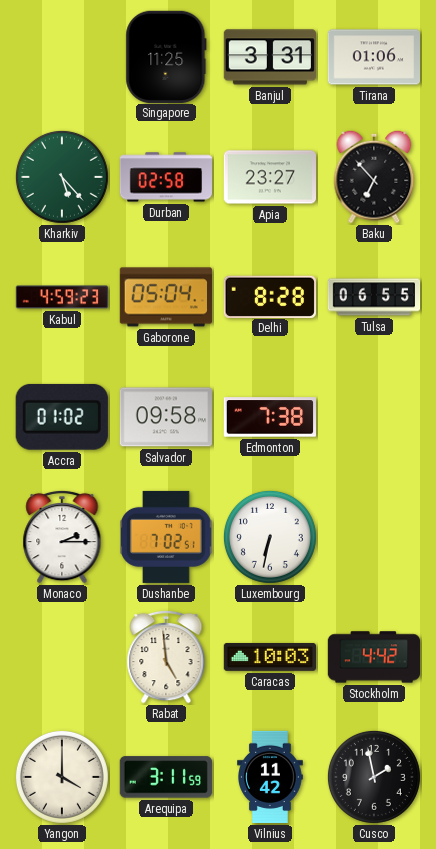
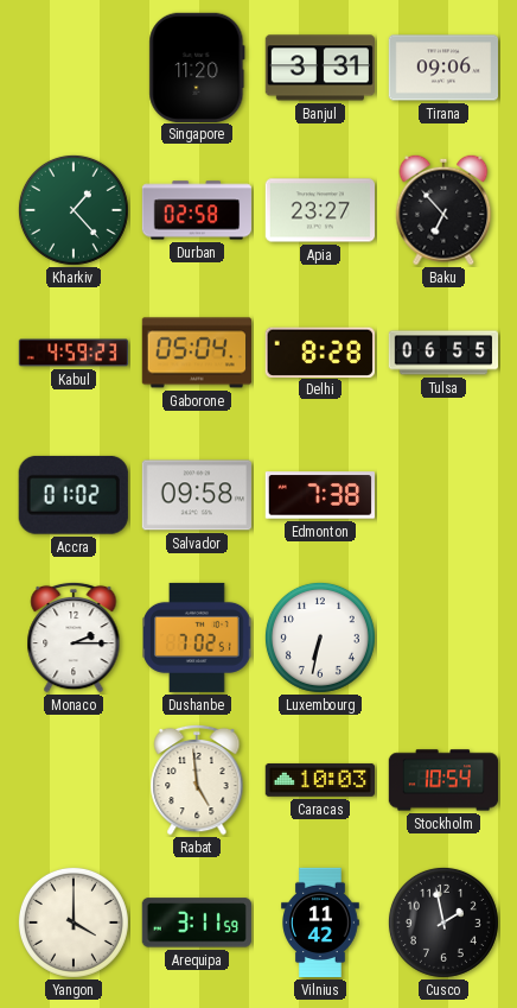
Singapore: 11:25 -> 11:20
Tirana: 01:06 -> 09:06
Kharkiv: 5:23 -> 1:23
Stockholm: 4:42 -> 10:54
